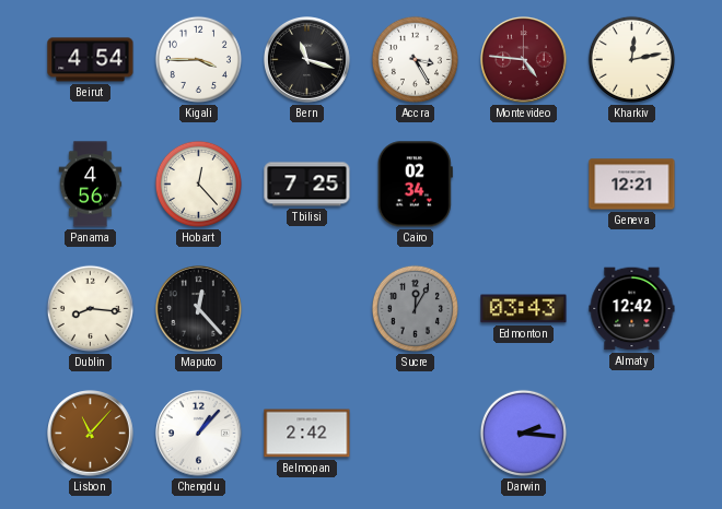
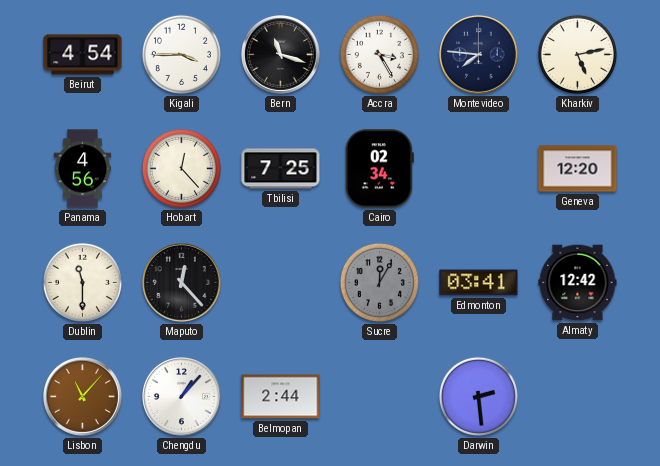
Montevideo: 4:46 -> 7:46
Montevideo dial: burgundy -> navy
Kharkiv: 12:13 -> 5:13
Geneva: 12:21 -> 12:20
Dublin: 8:16 -> 11:30
Edmonton: 03:43 -> 03:41
Belmopan: 2:42 -> 2:44
Darwin: 2:16 -> 2:29
